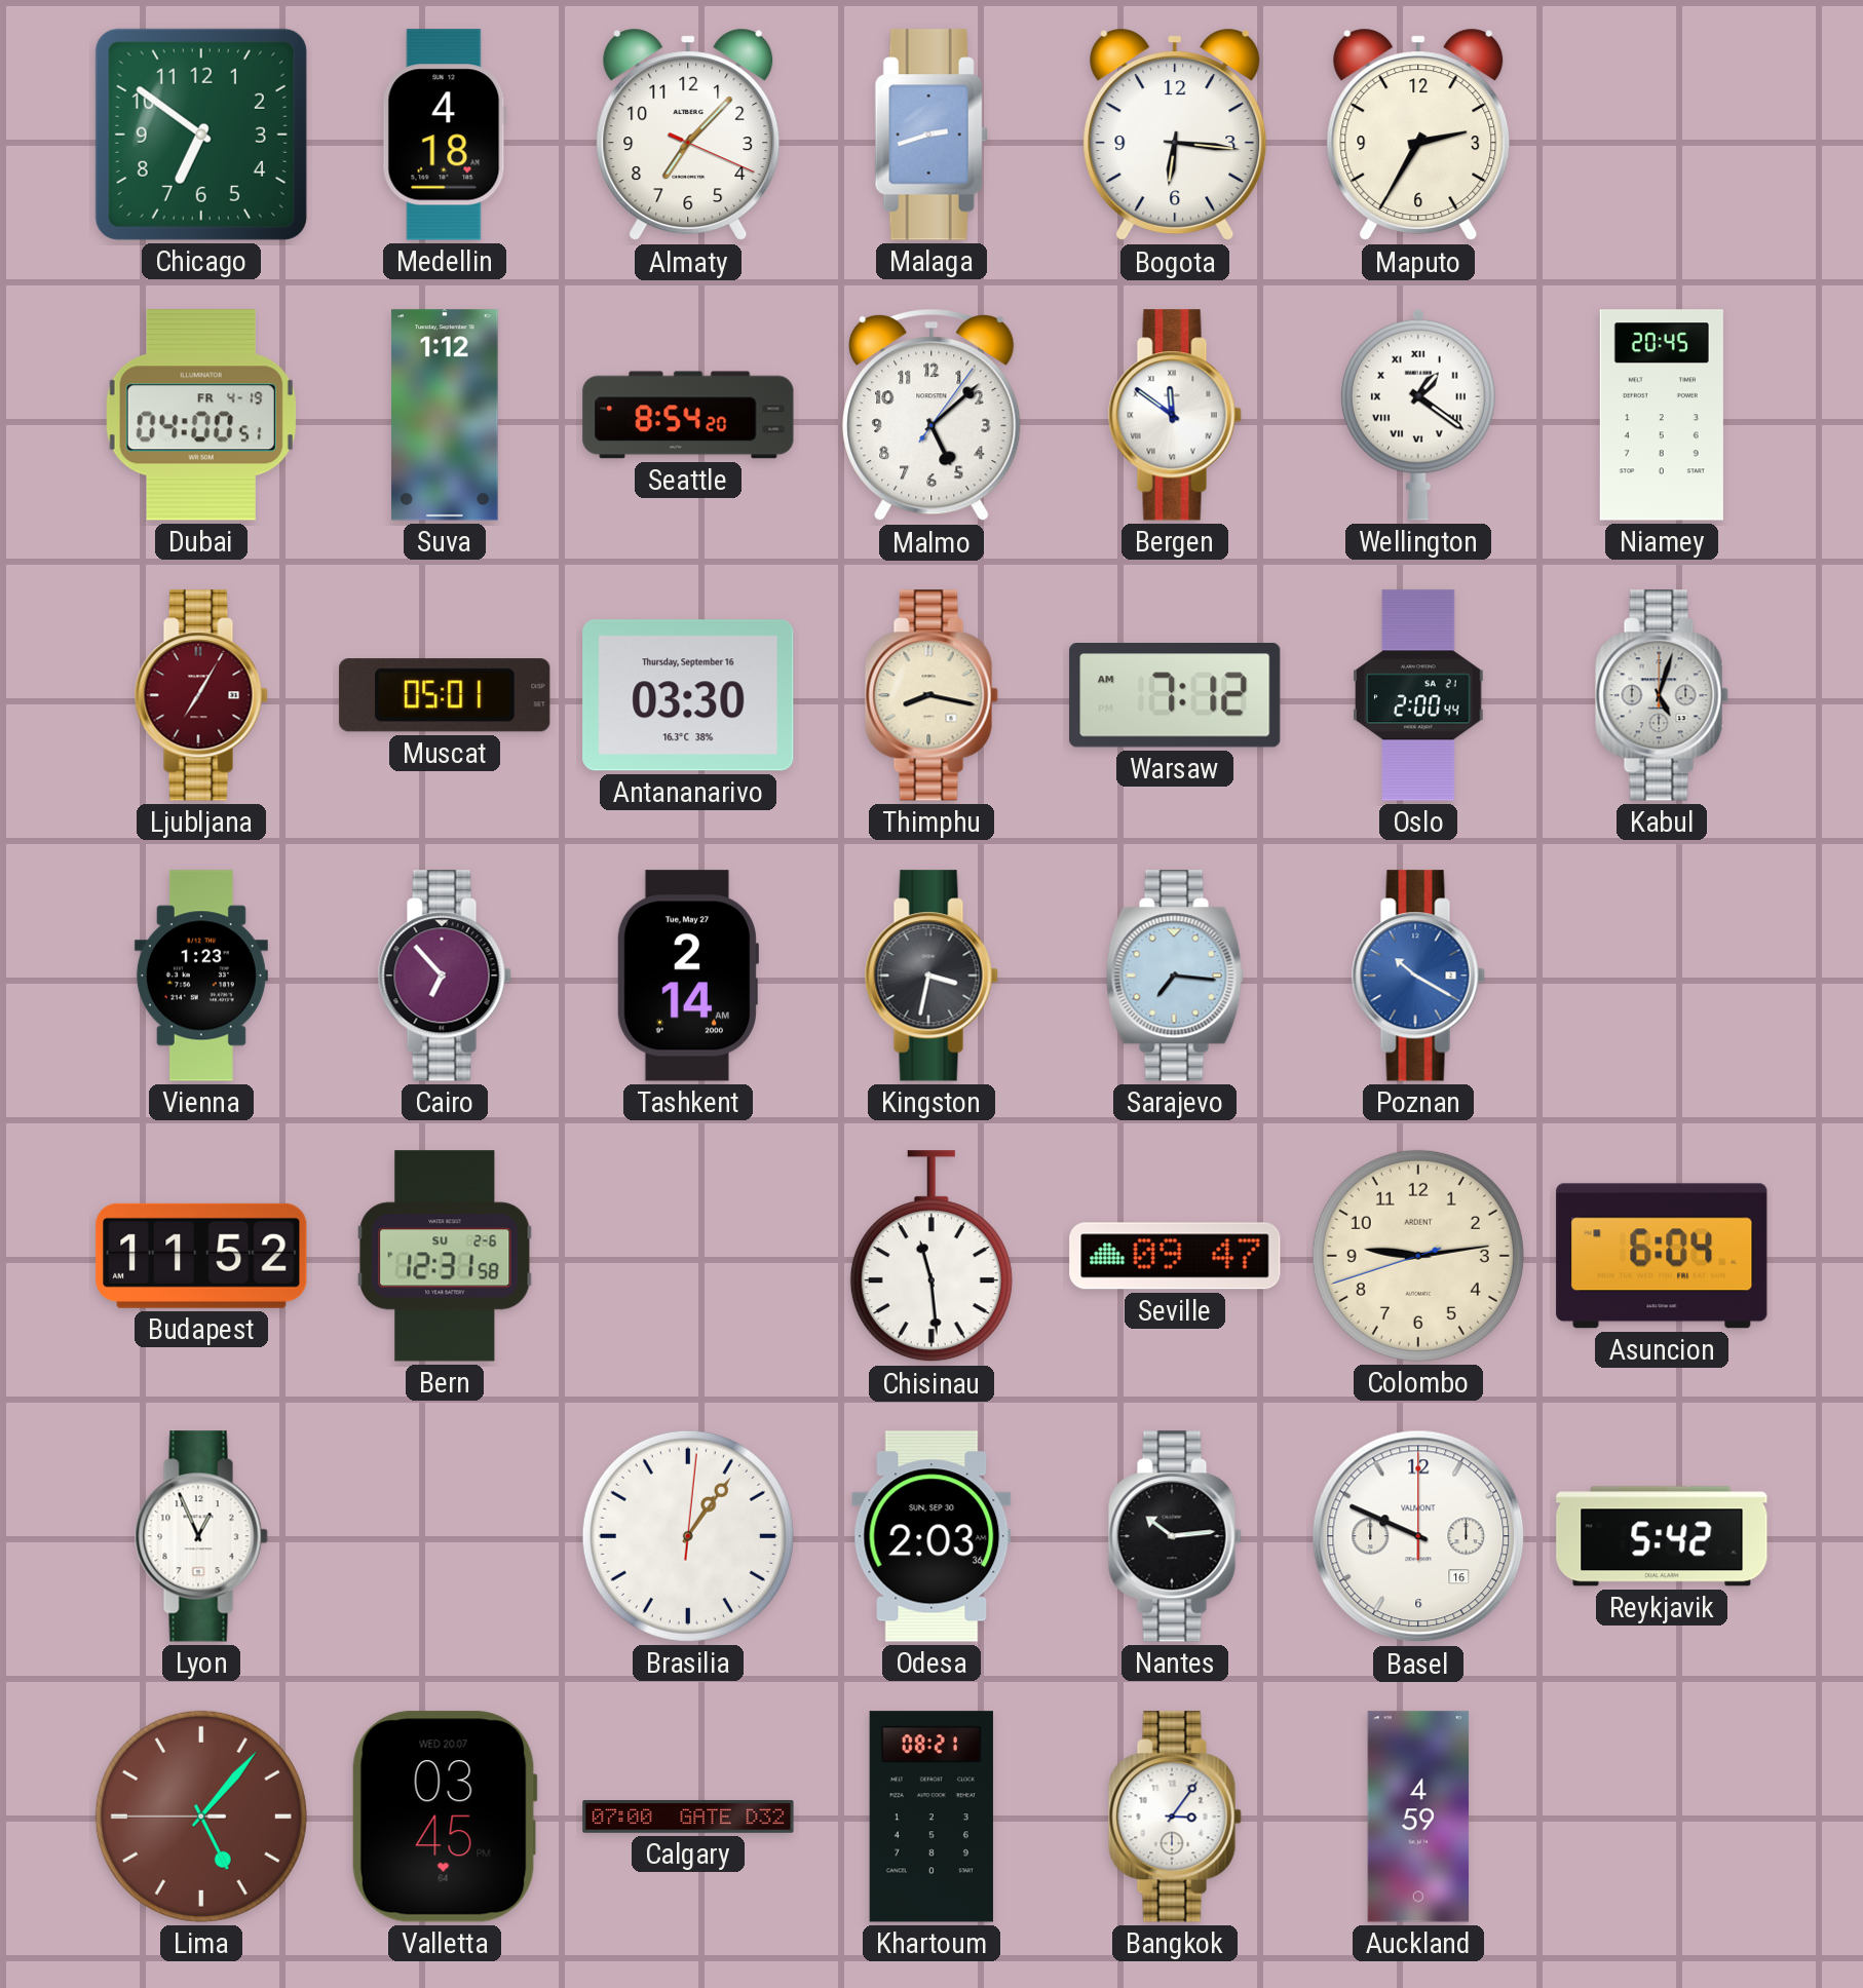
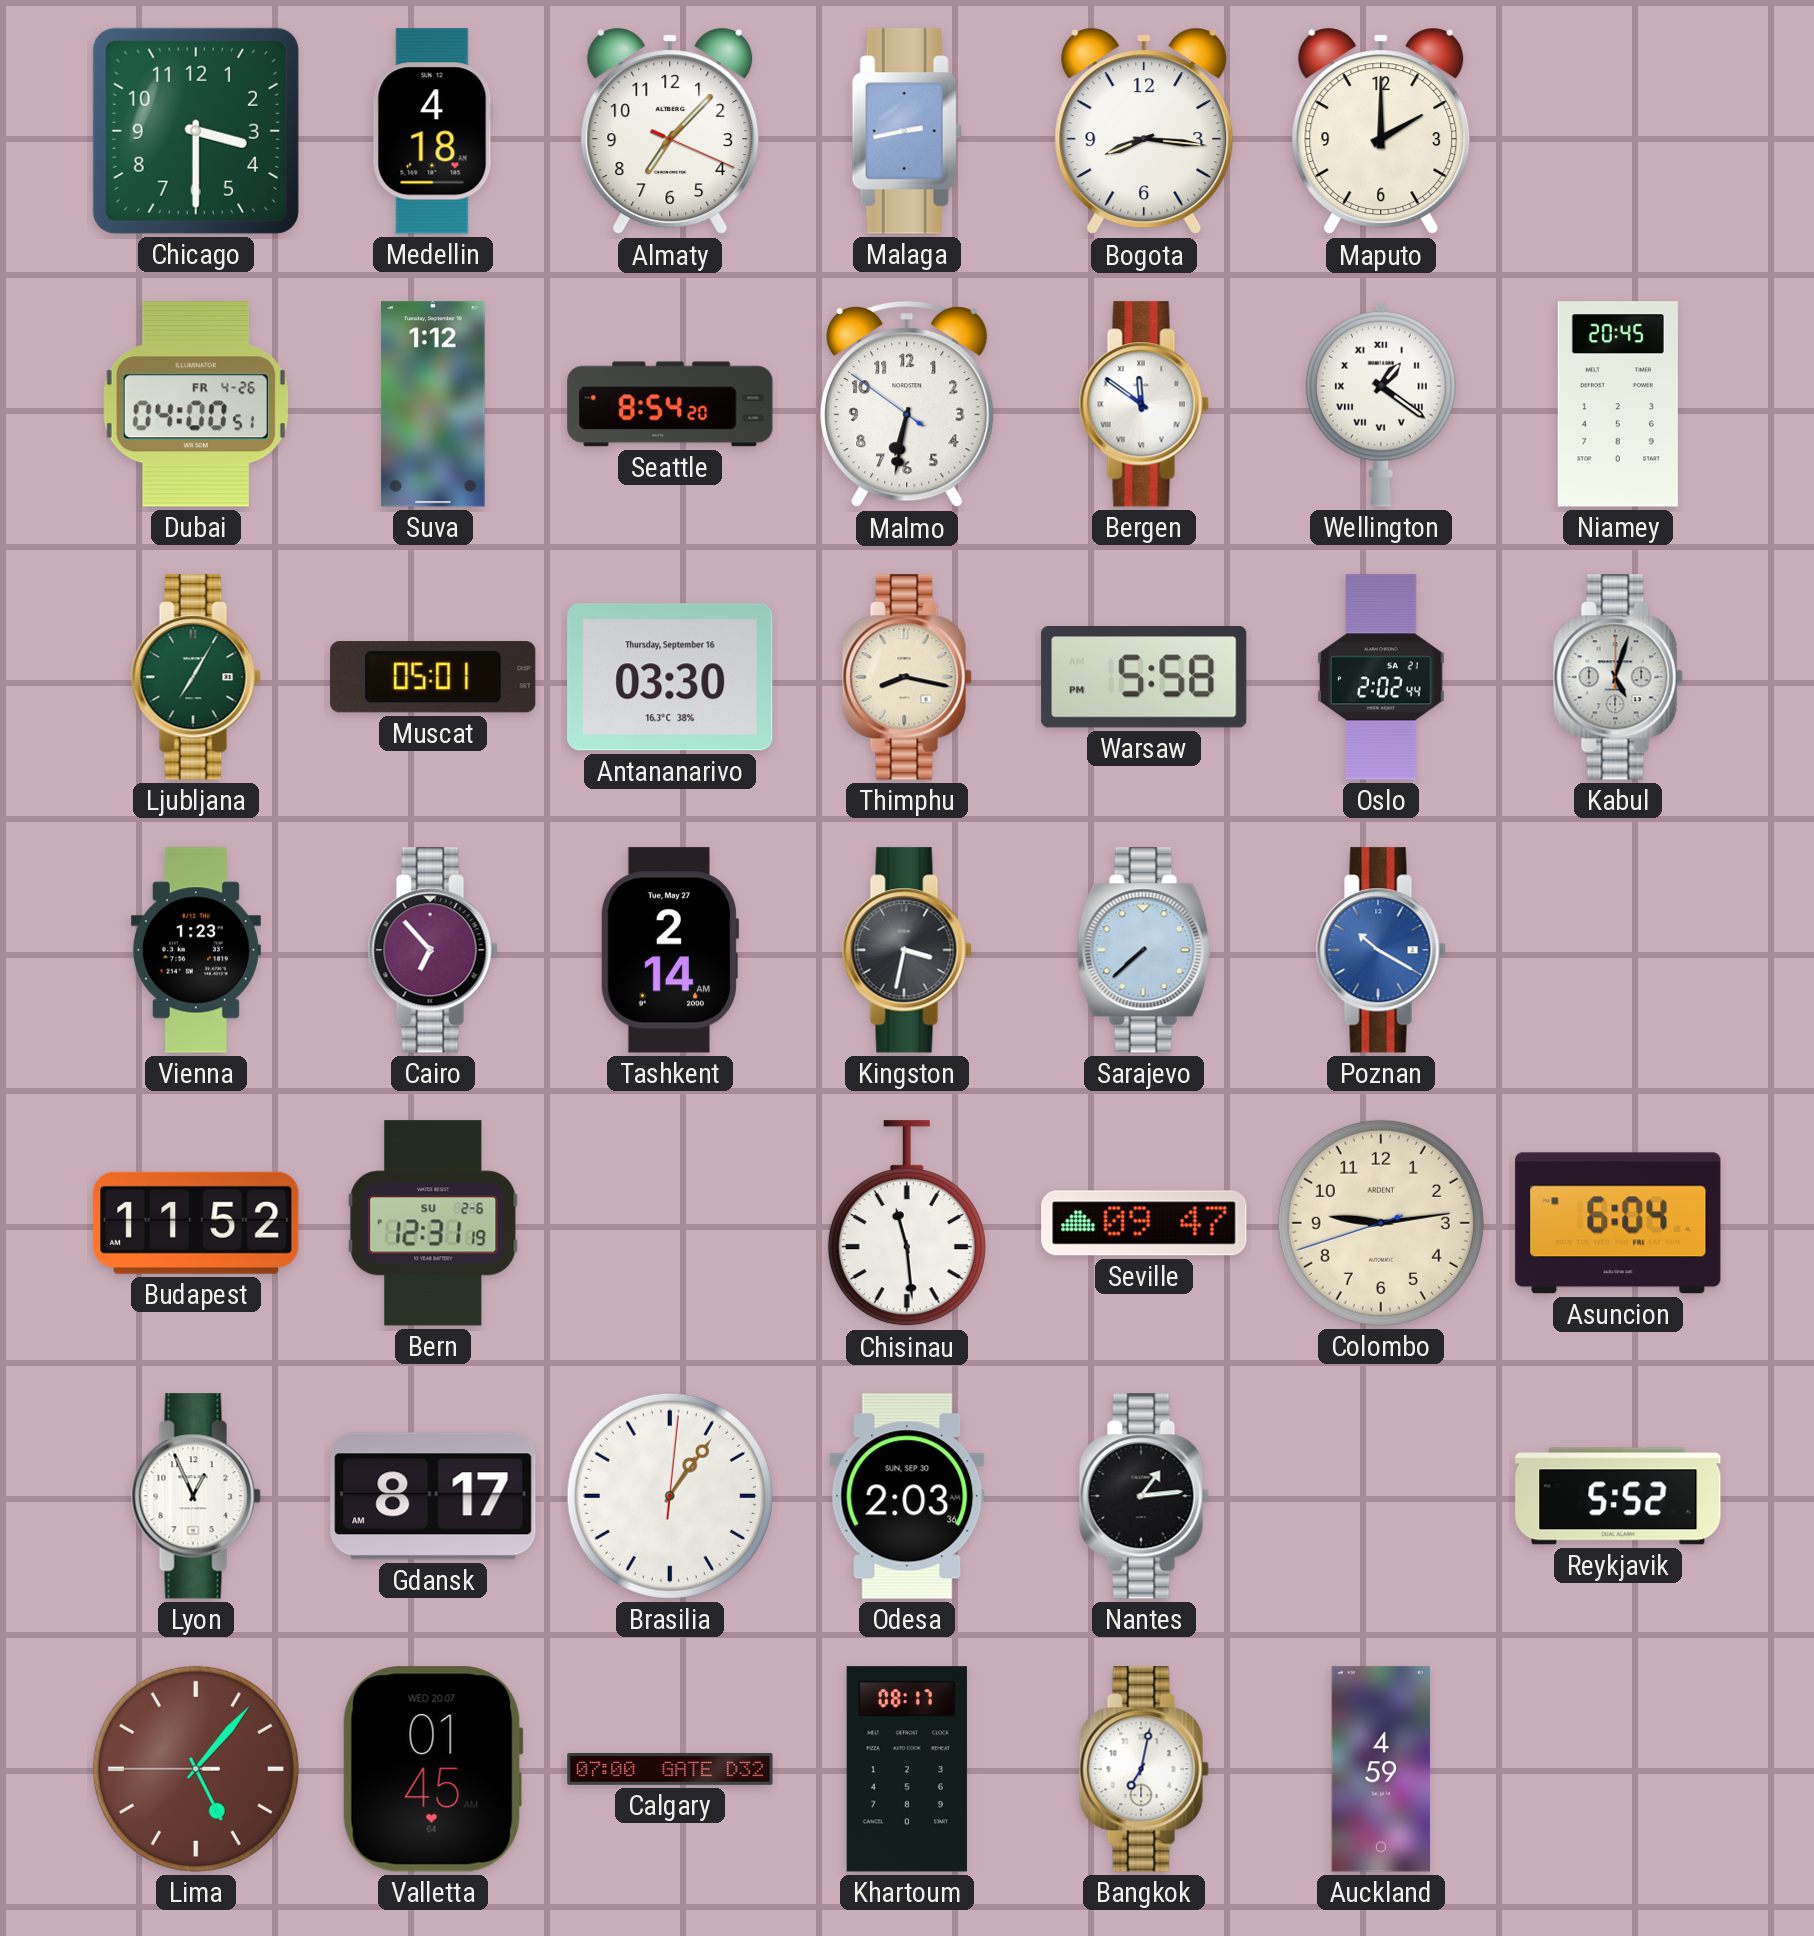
Chicago: 6:51 -> 3:30
Malaga: 2:42 -> 2:43
Bogota: 6:16 -> 8:16
Maputo: 2:35 -> 2:00
Dubai date: FR 4-19 -> FR 4-26
Malmo: 5:08 -> 6:31
Ljubljana dial: burgundy -> green
Warsaw: 7:12 -> 5:58
Oslo: 2:00 -> 2:02
Sarajevo: 7:16 -> 7:38
Bern: 12:31:58 -> 12:31:19
Gdansk: none -> 8:17
Nantes: 10:14 -> 1:14
Basel: 9:49 -> none
Reykjavik: 5:42 -> 5:52
Valletta: 03:45 -> 01:45
Khartoum: 08:21 -> 08:17
Bangkok: 3:06 -> 7:02
